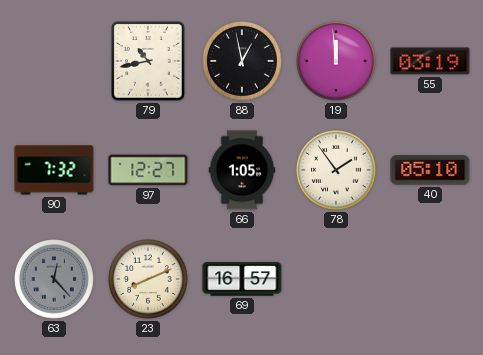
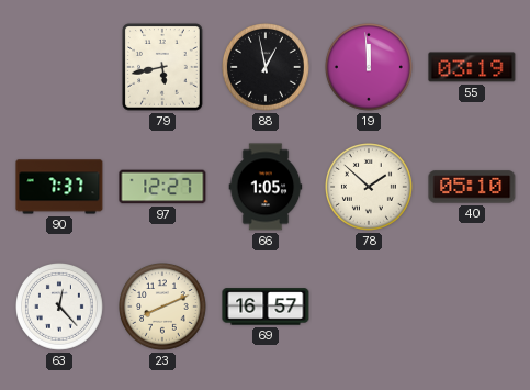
79: 10:43 -> 5:43
90: 7:32 -> 7:37
78: 1:54 -> 1:52
63 dial: grey -> white
